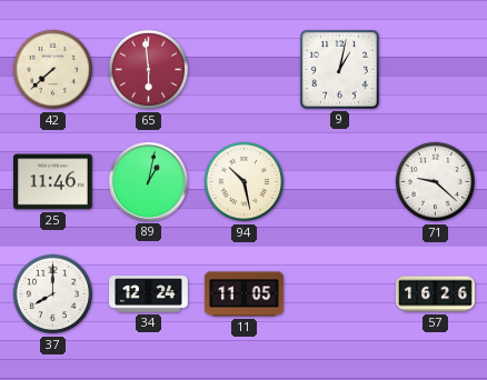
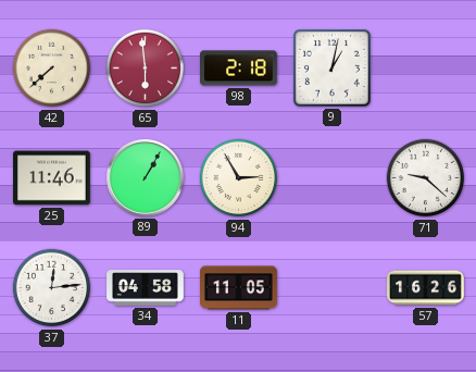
98: none -> 2:18
89: 1:02 -> 1:05
94: 10:28 -> 2:55
37: 8:00 -> 12:14
34: 12:24 -> 04:58
